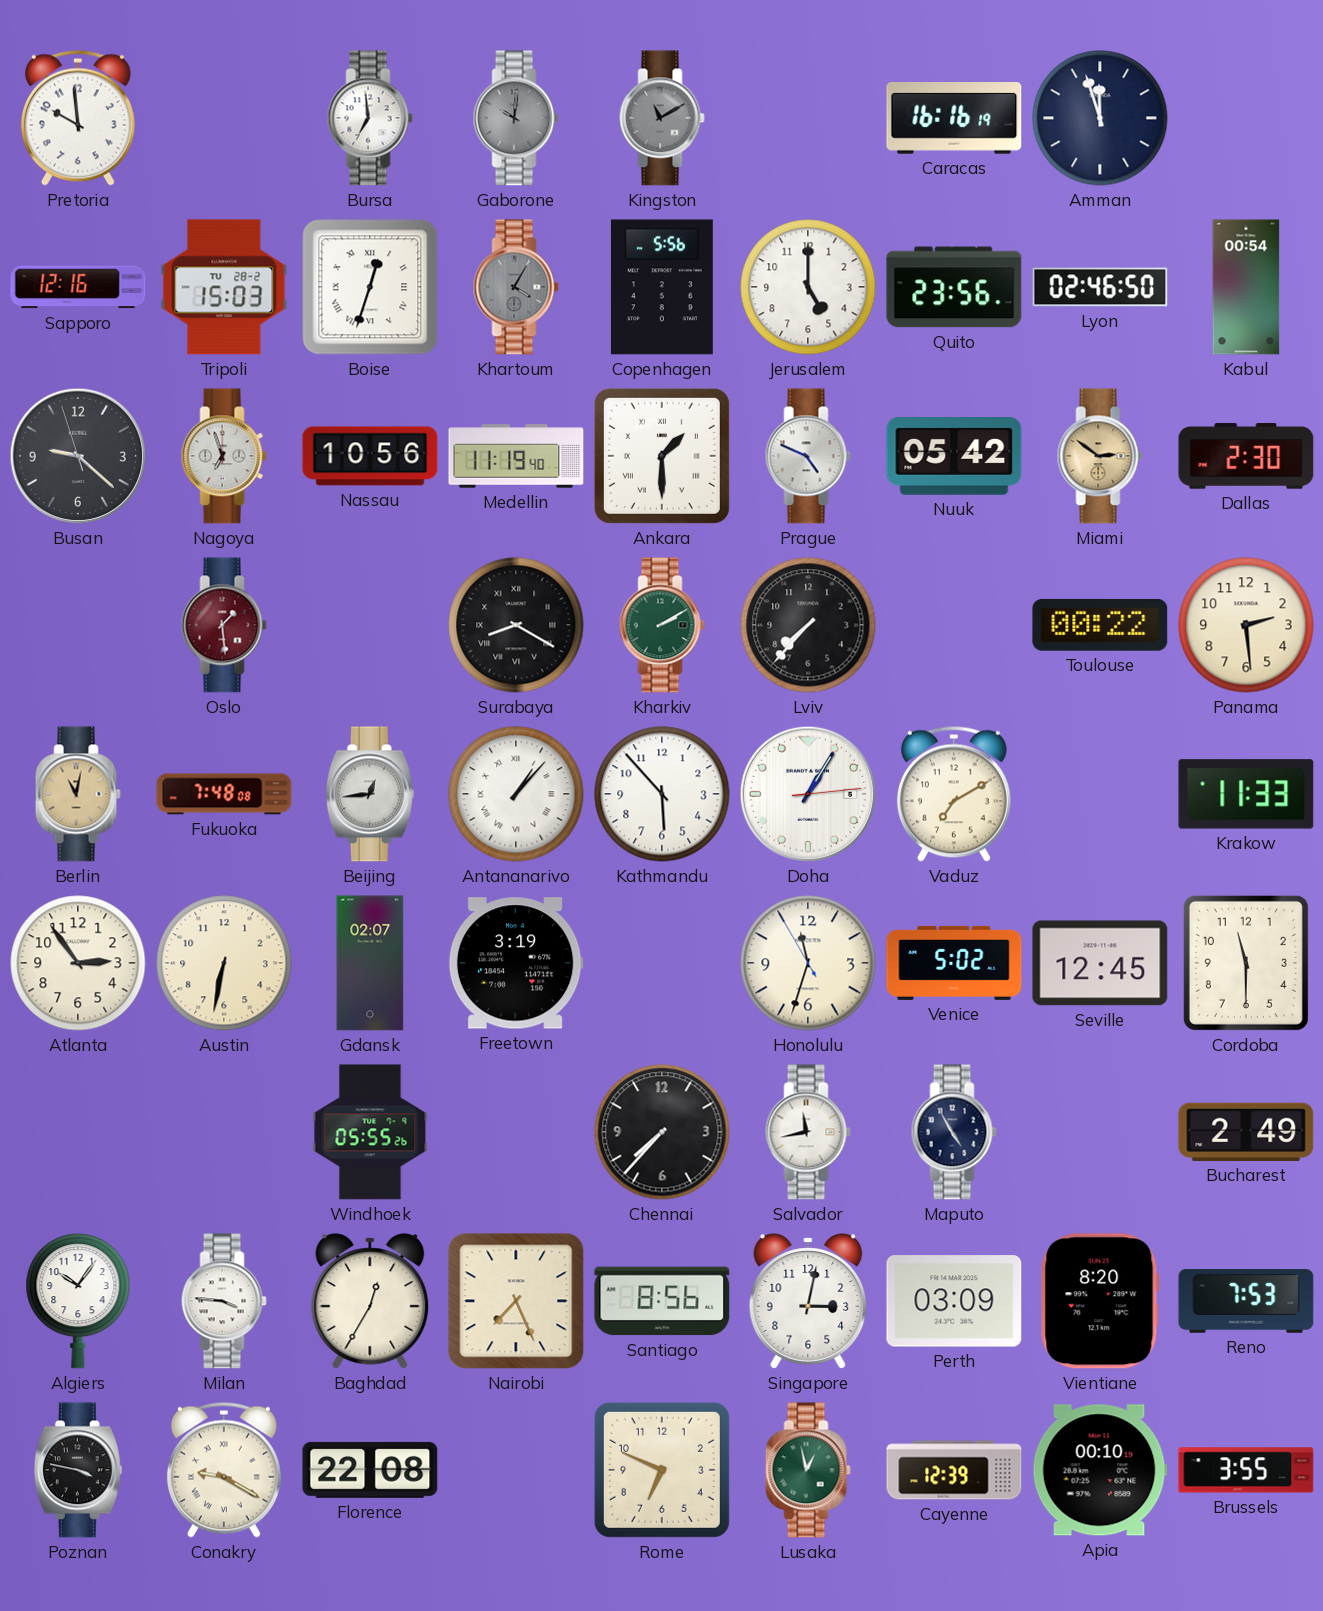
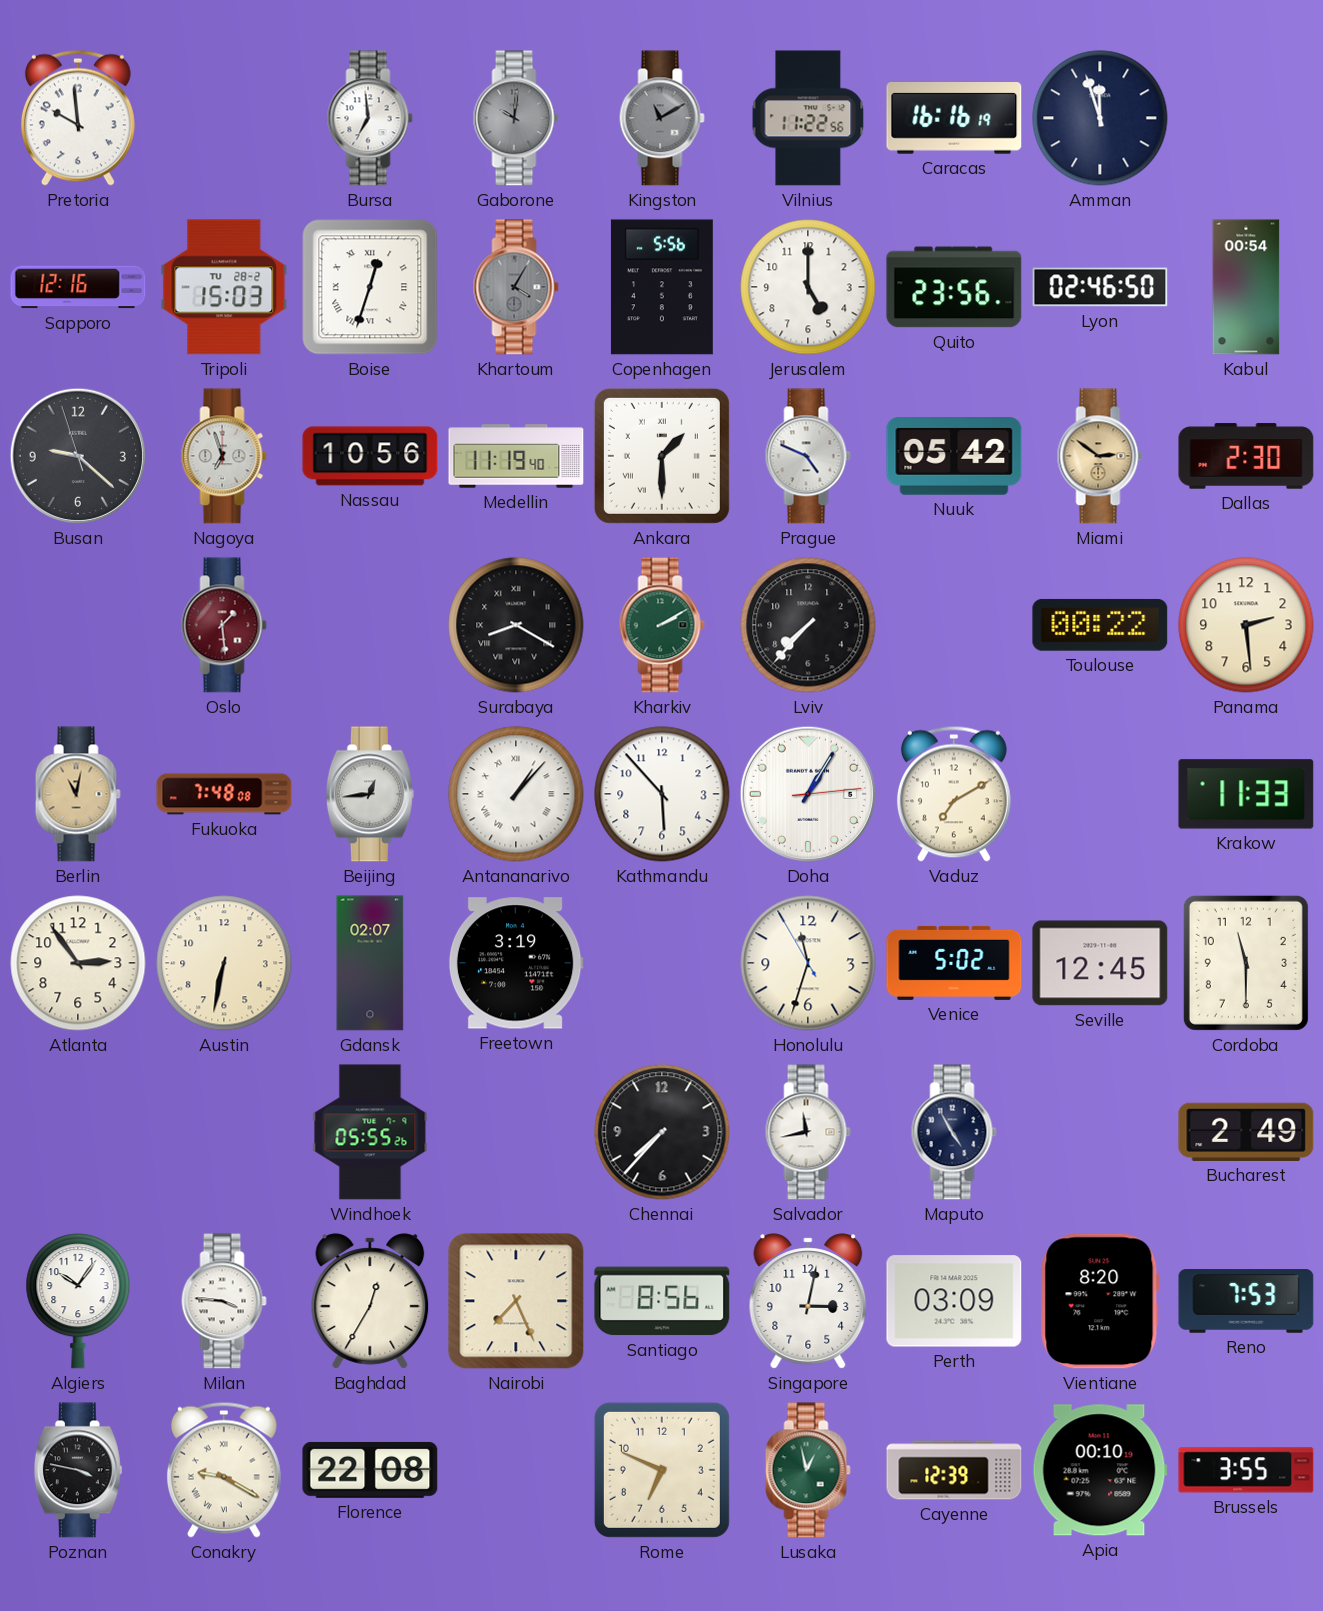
Vilnius: none -> 11:22
